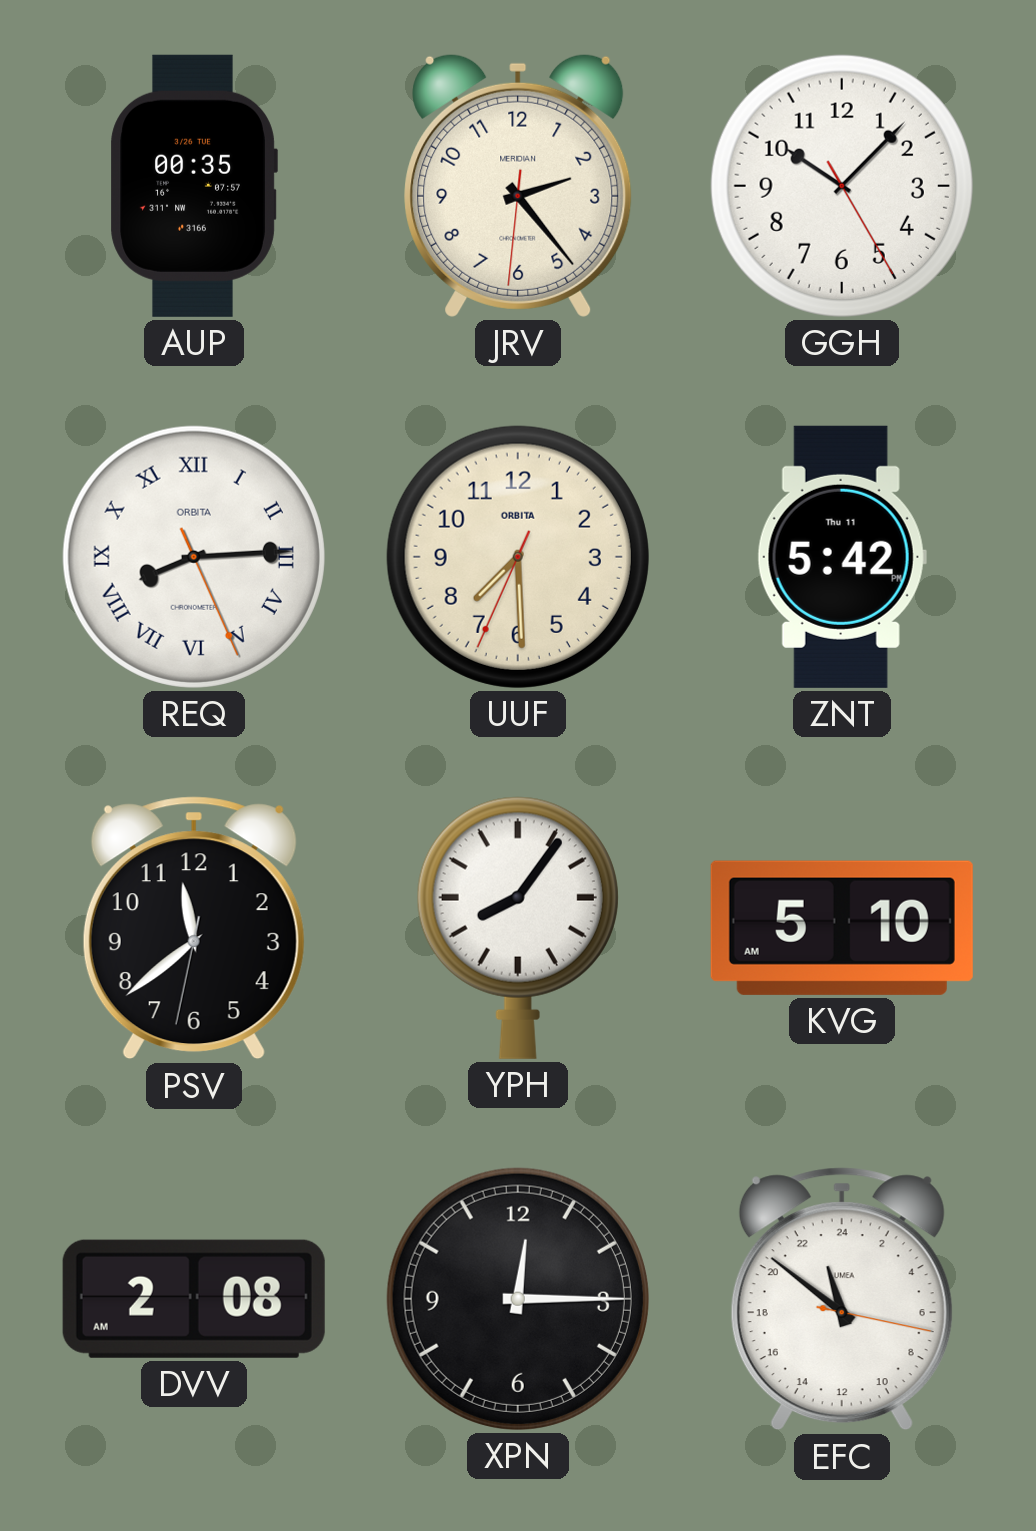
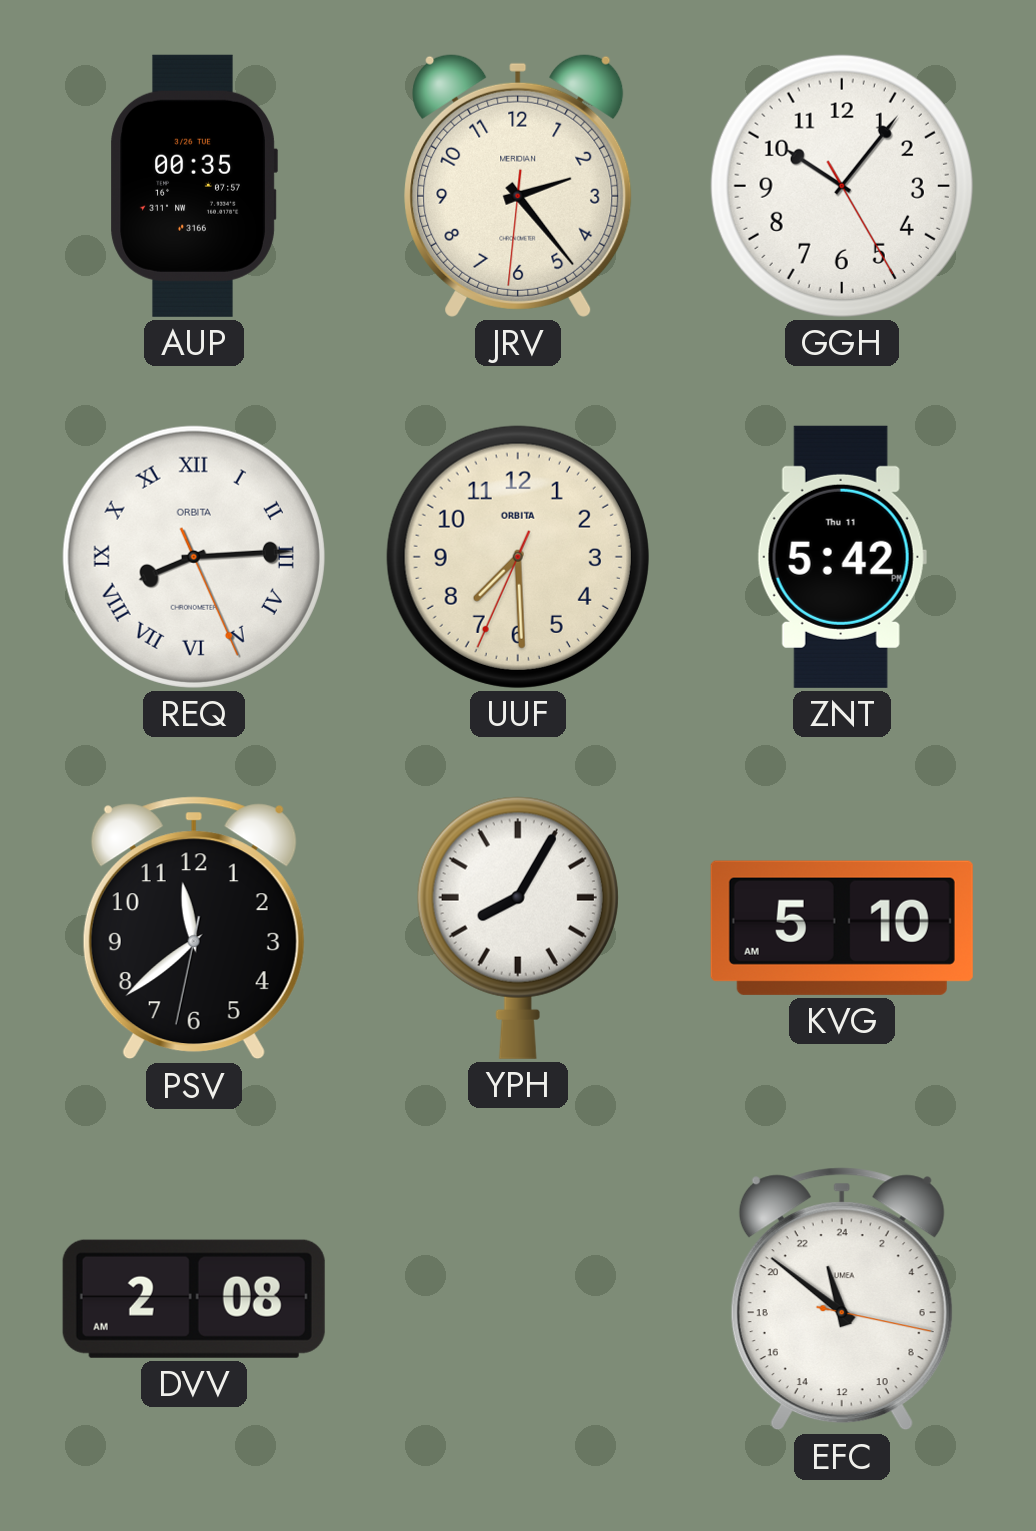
GGH: 10:07 -> 10:06
YPH: 8:06 -> 8:05
XPN: 12:15 -> none
